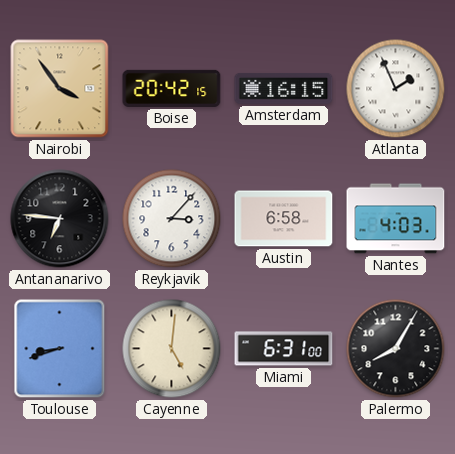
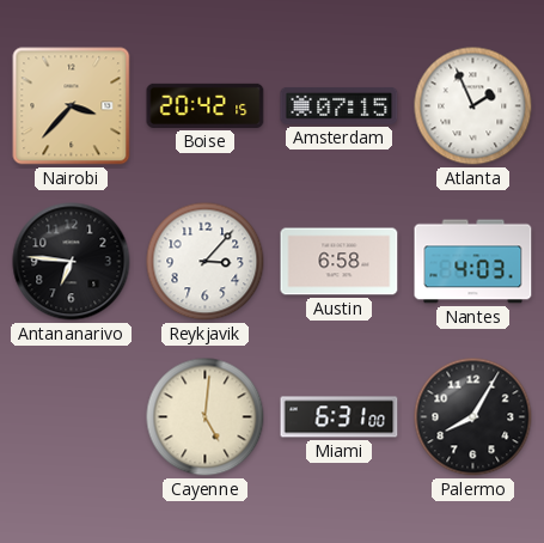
Nairobi: 3:54 -> 3:37
Amsterdam: 16:15 -> 07:15
Toulouse: 8:42 -> none
